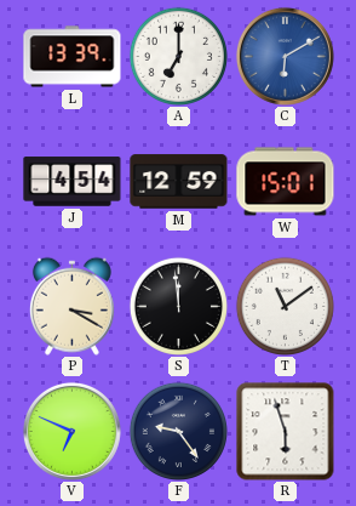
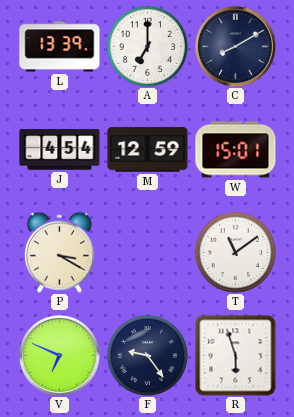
C: 6:10 -> 8:10
C dial: blue -> navy
S: 11:59 -> none
